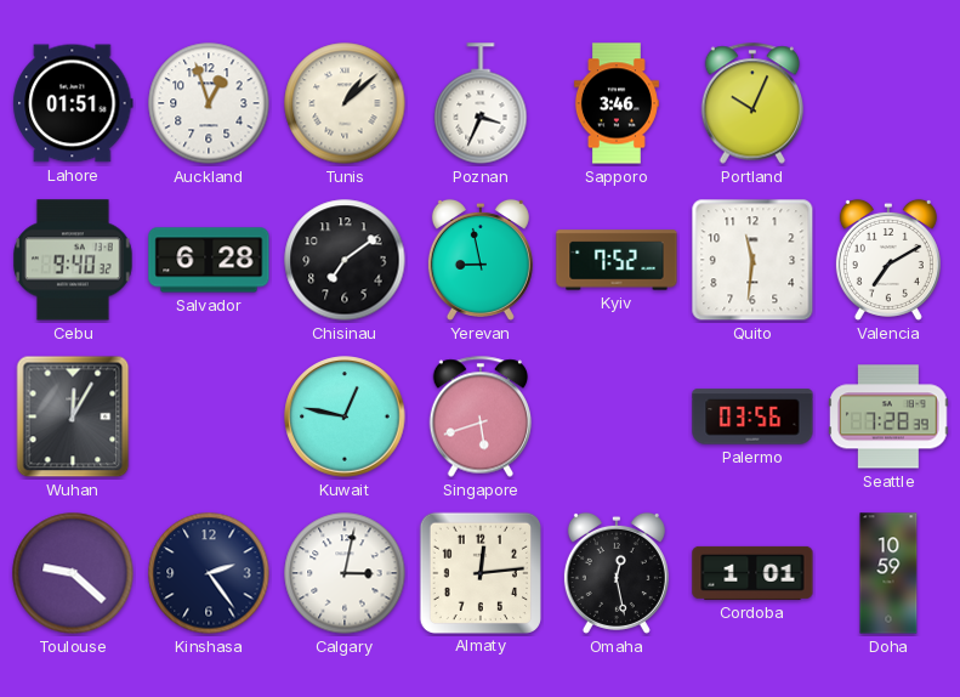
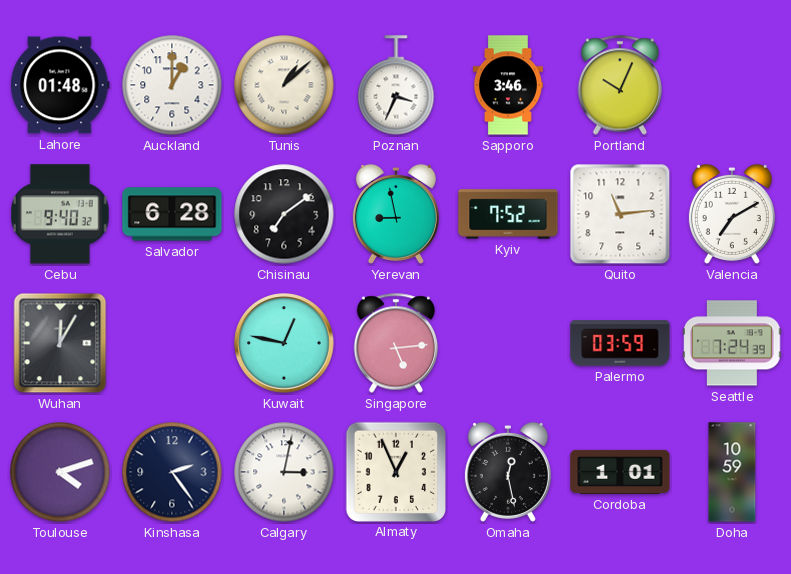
Lahore: 01:51 -> 01:48
Auckland: 12:57 -> 1:00
Quito: 11:31 -> 11:14
Singapore: 5:42 -> 5:14
Palermo: 03:56 -> 03:59
Seattle: 7:28 -> 7:24
Toulouse: 9:22 -> 4:12
Almaty: 12:14 -> 12:56
